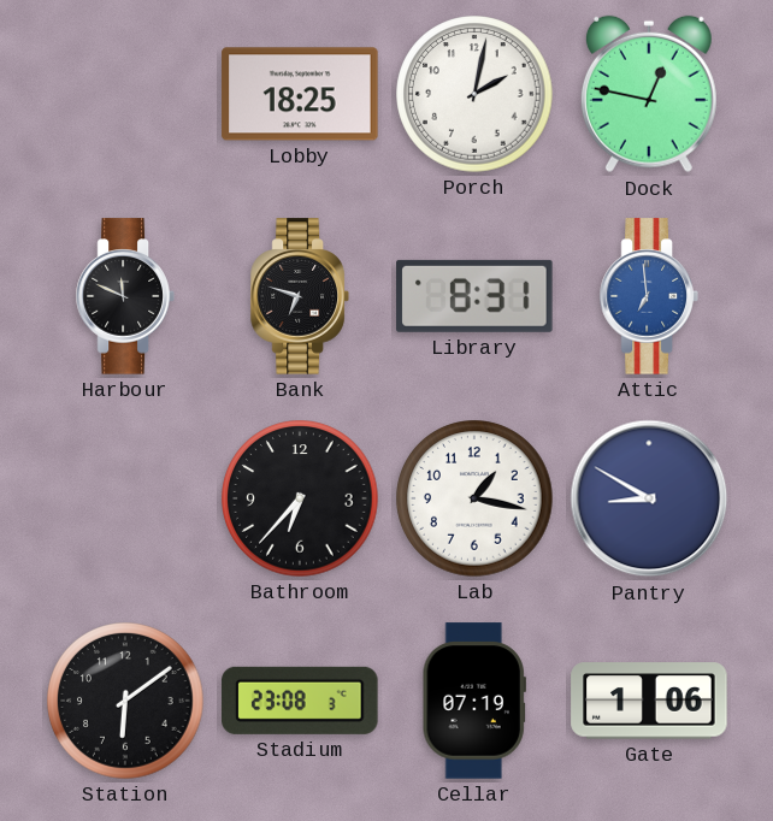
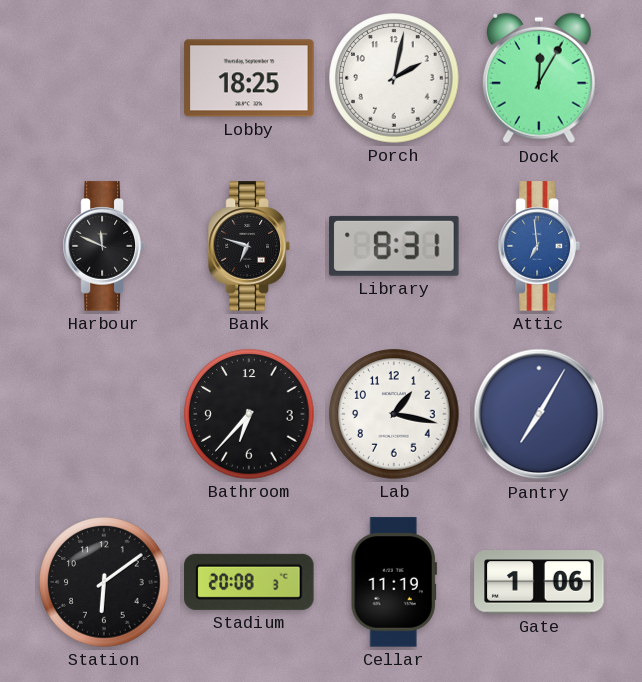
Dock: 12:47 -> 12:05
Pantry: 8:50 -> 7:05
Stadium: 23:08 -> 20:08
Cellar: 07:19 -> 11:19
